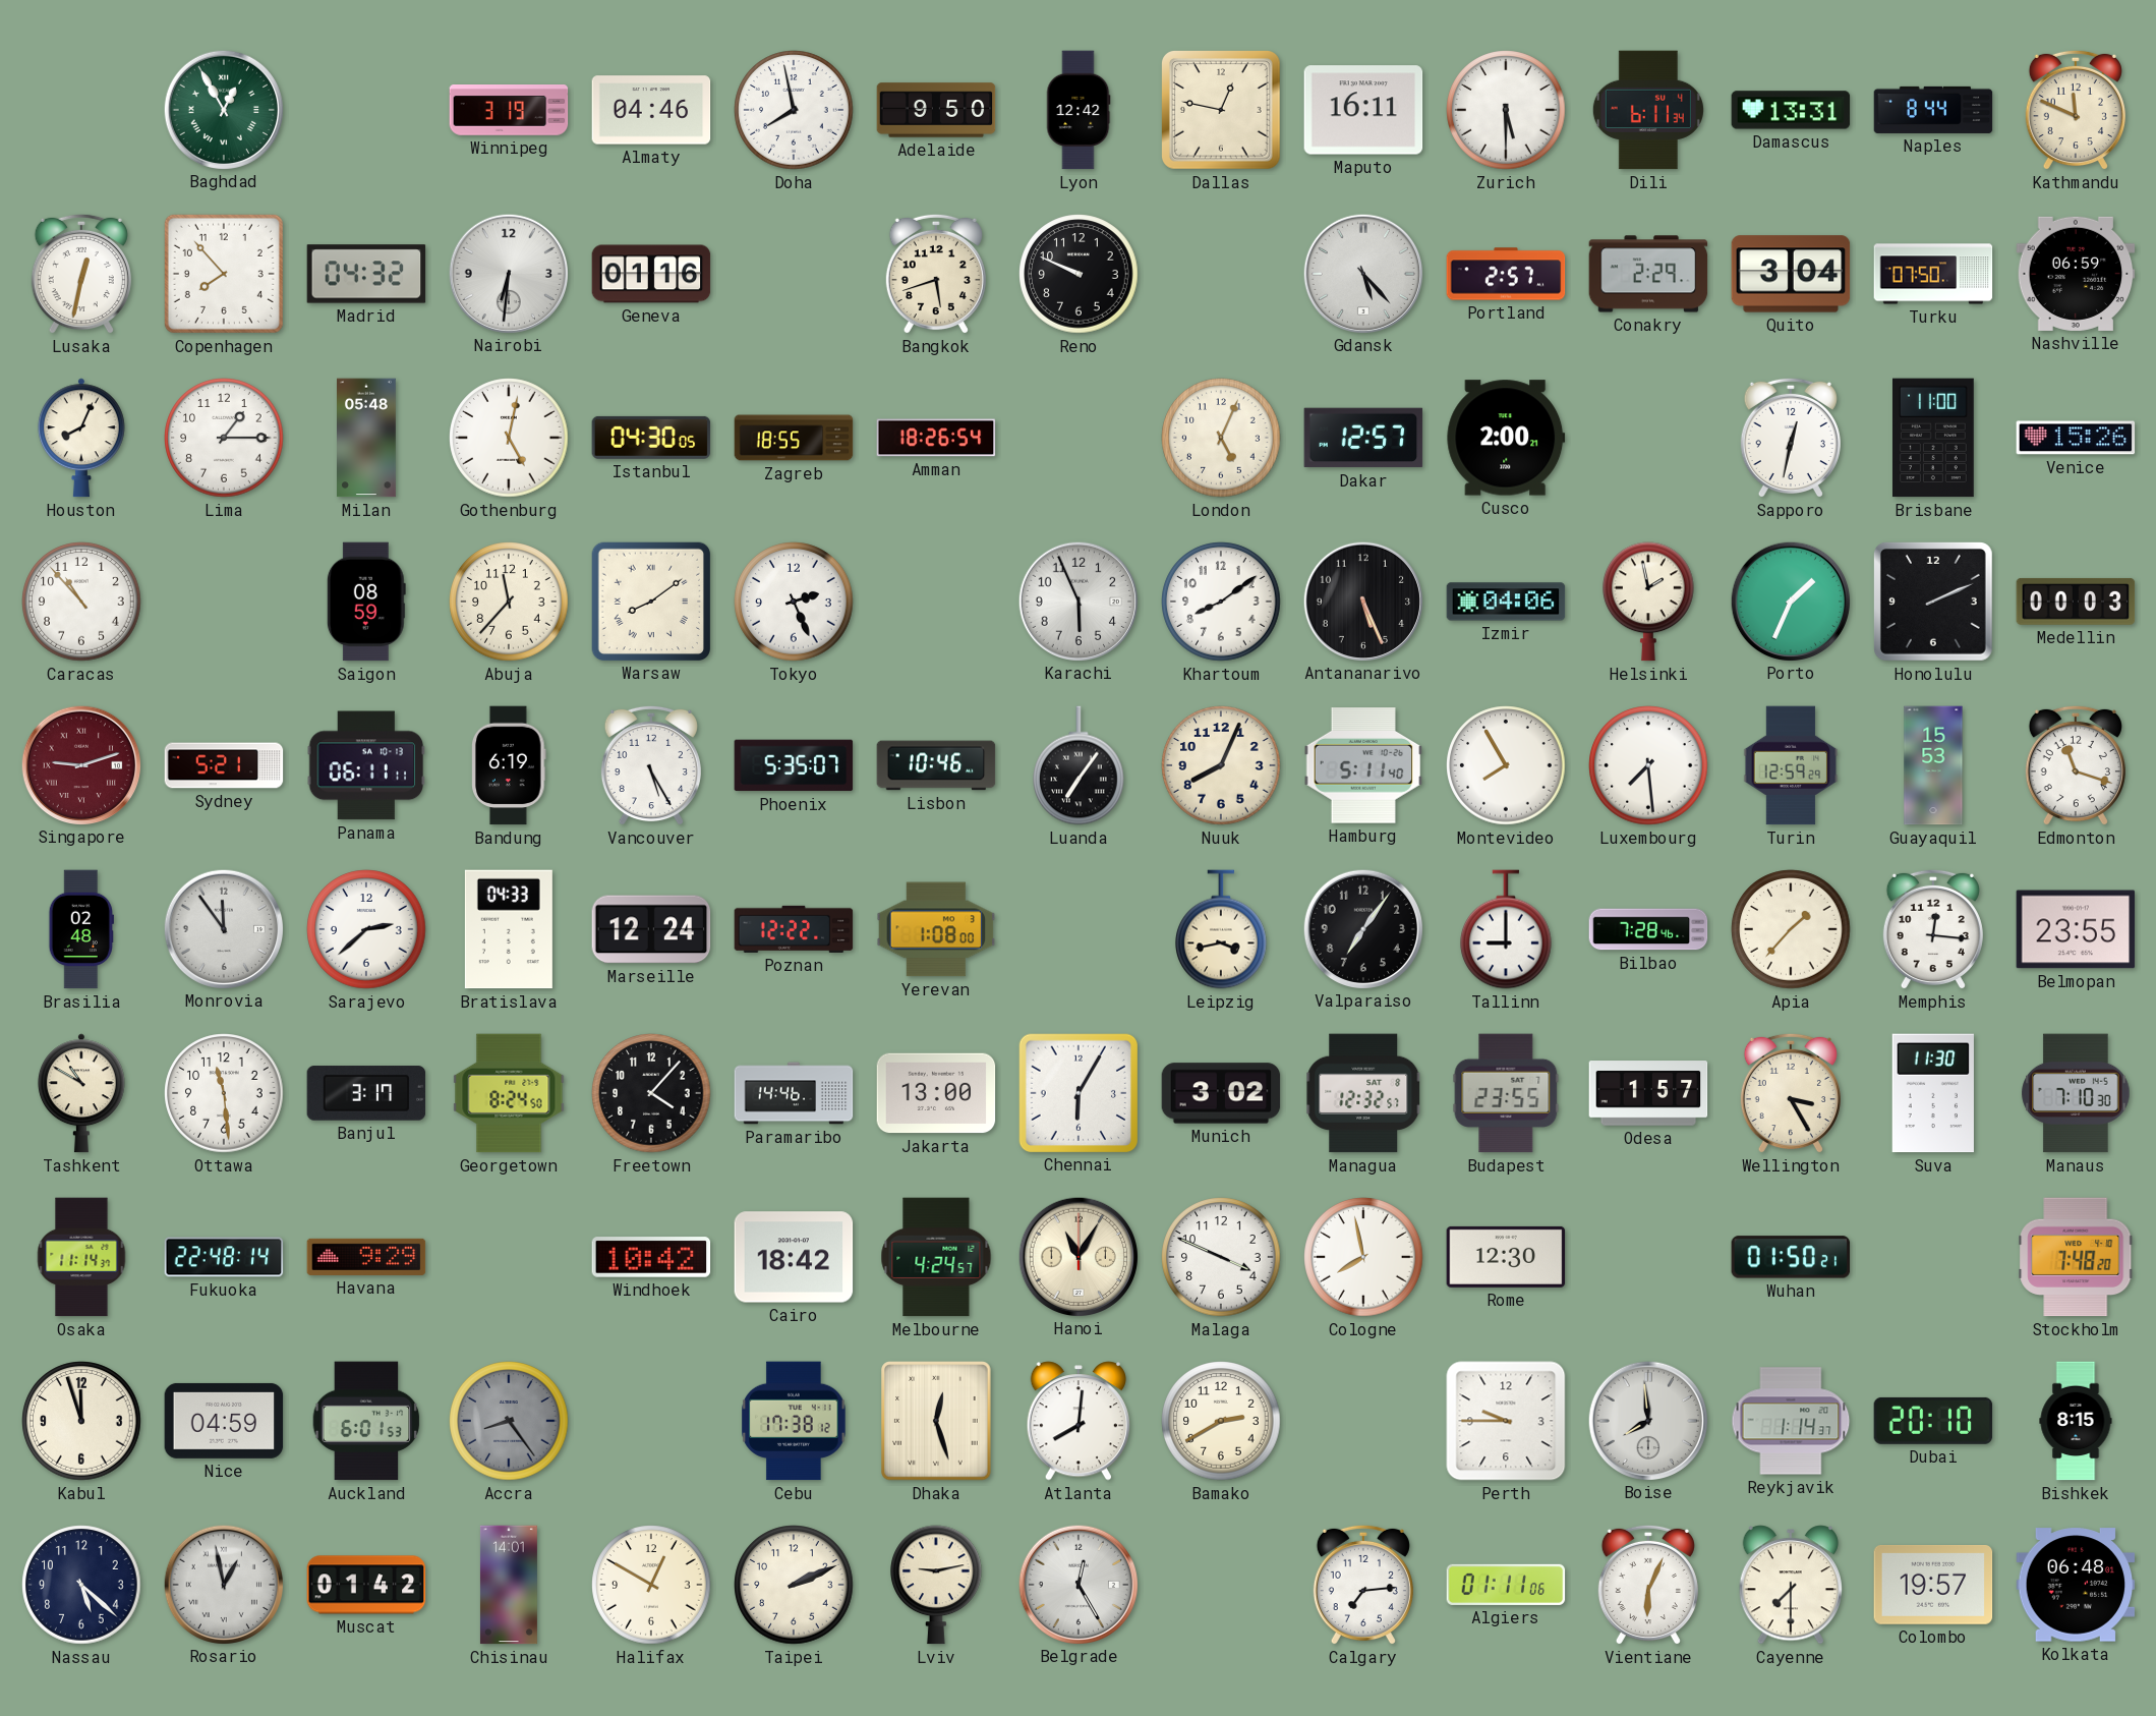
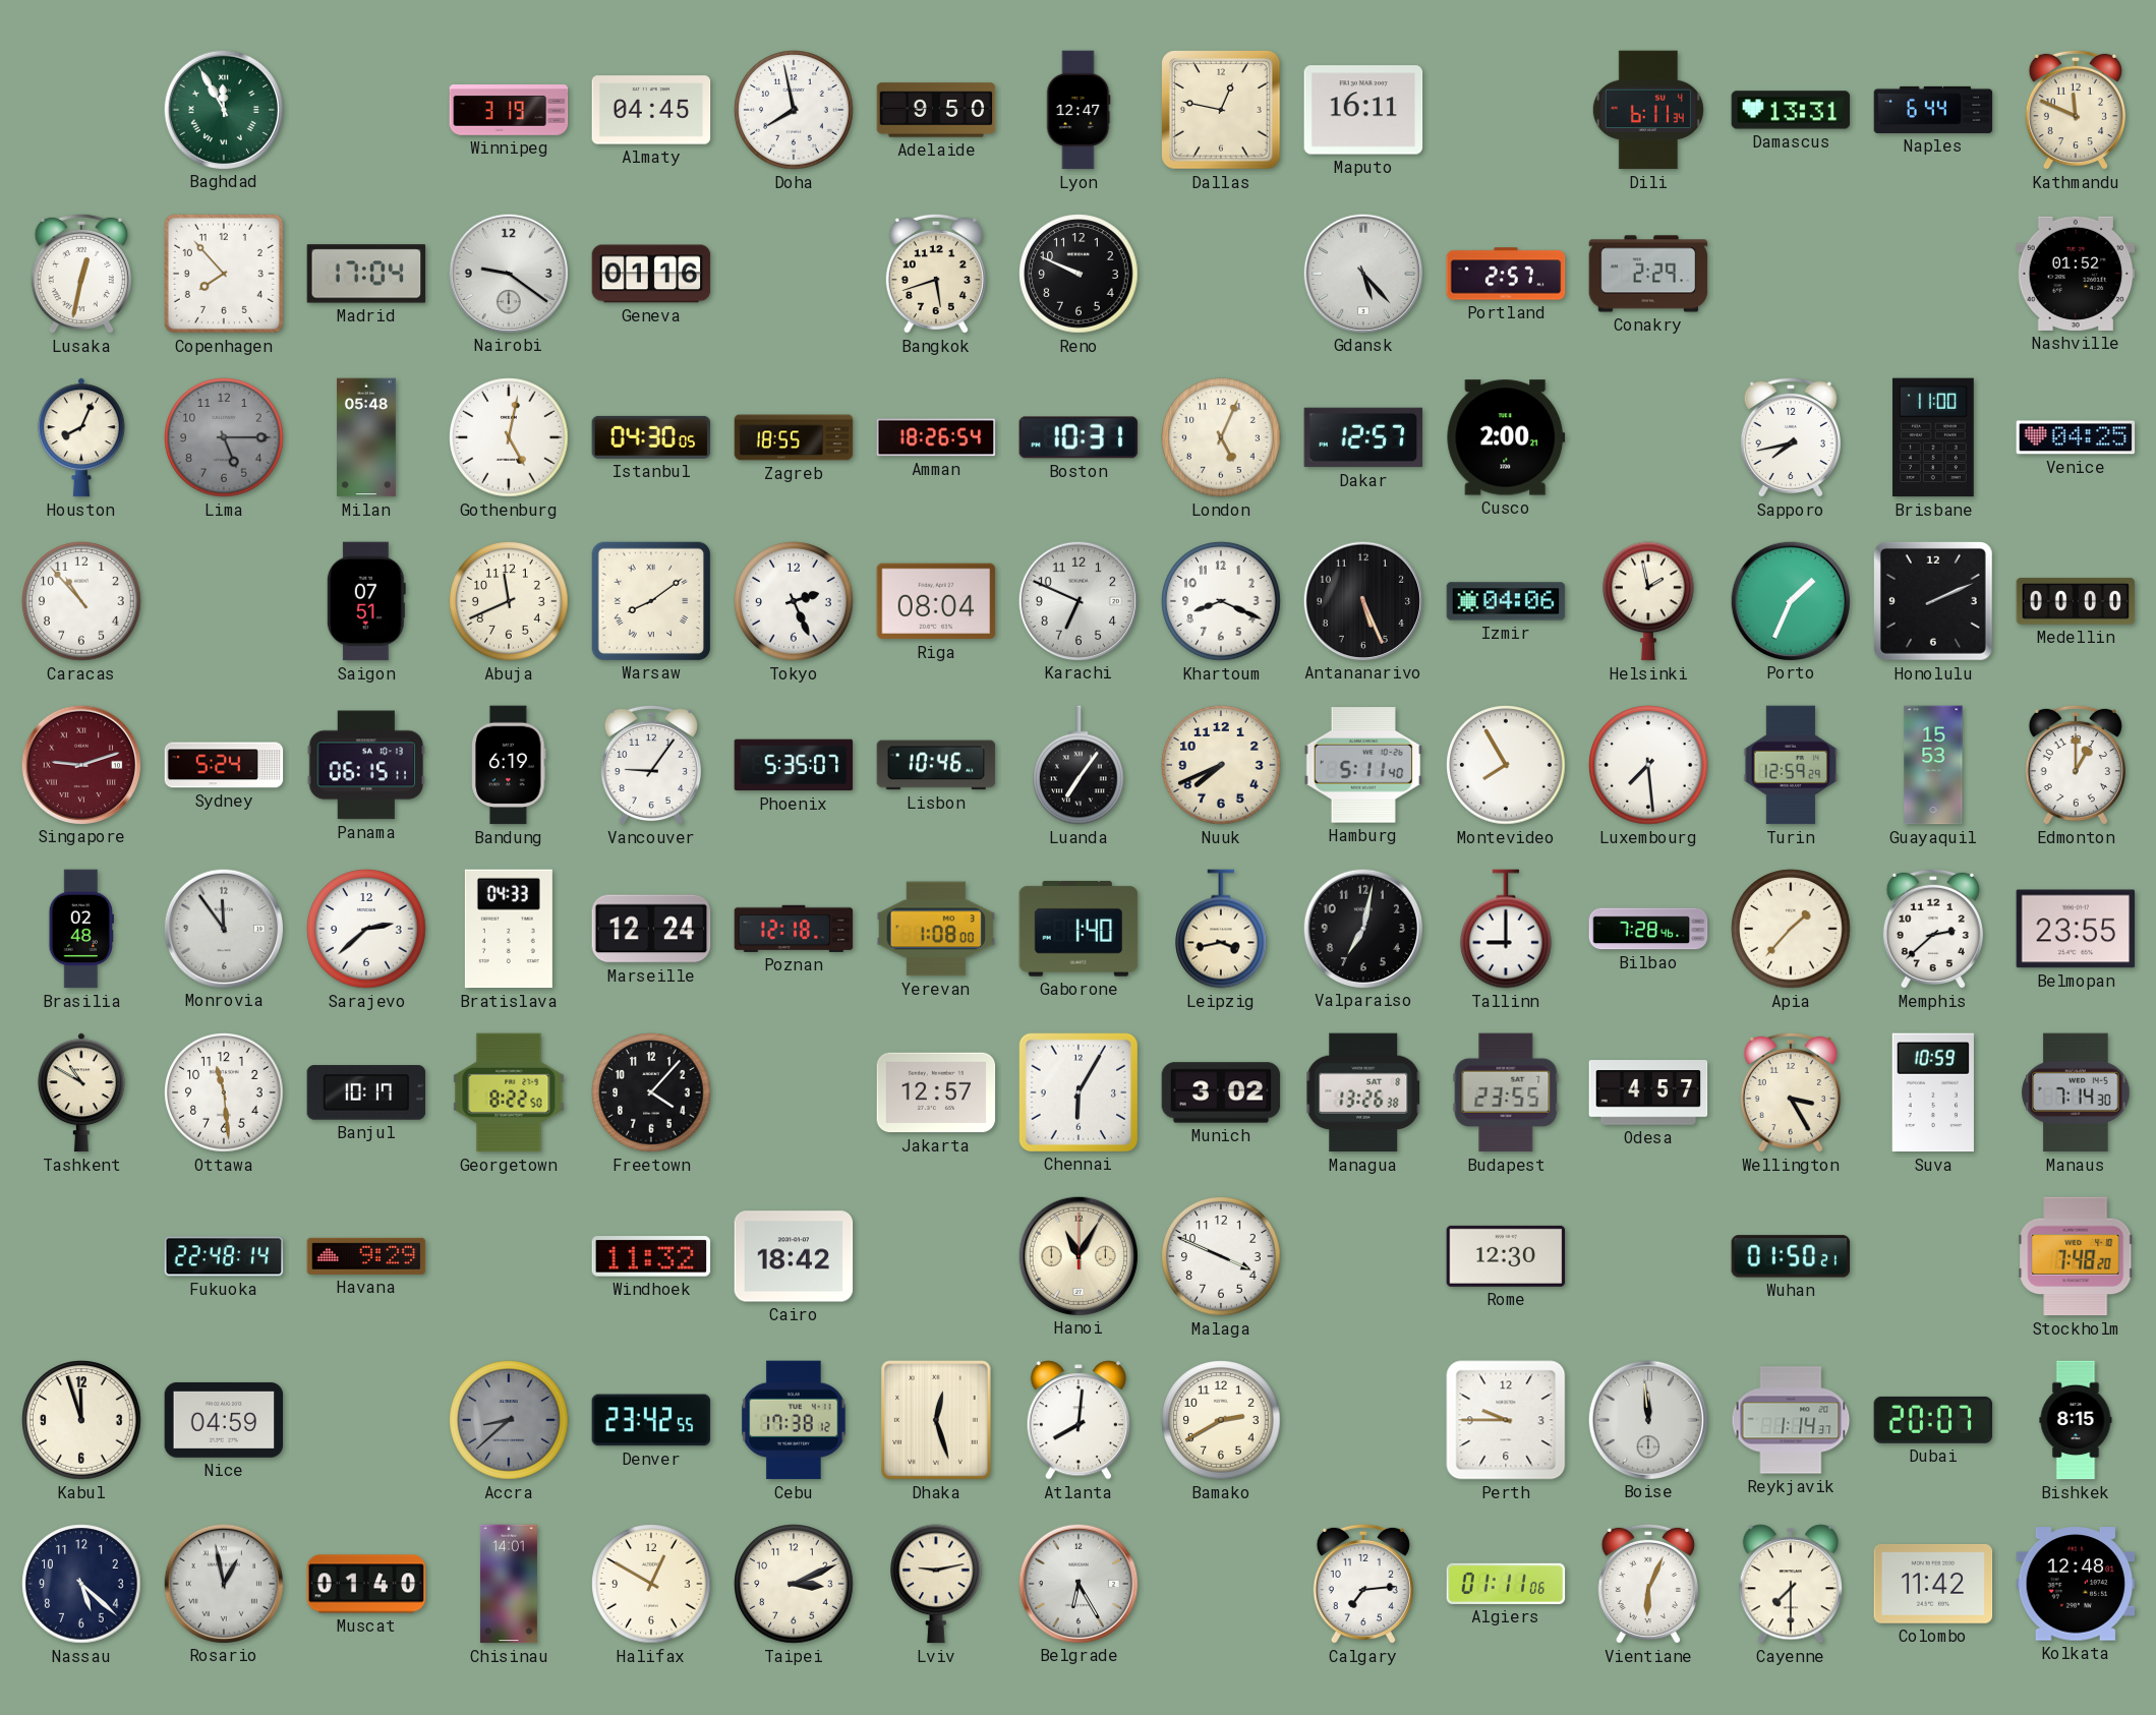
Baghdad: 12:55 -> 11:55
Almaty: 04:46 -> 04:45
Lyon: 12:42 -> 12:47
Zurich: 5:30 -> none
Naples: 8:44 -> 6:44
Madrid: 04:32 -> 17:04
Nairobi: 6:31 -> 9:21
Quito: 3:04 -> none
Turku: 07:50 -> none
Nashville: 06:59 -> 01:52
Lima: 1:15 -> 5:15
Lima dial: white -> grey
Boston: none -> 10:31
Sapporo: 12:32 -> 7:43
Venice: 15:26 -> 04:25
Saigon: 08:59 -> 07:51
Abuja: 11:37 -> 11:41
Riga: none -> 08:04
Karachi: 5:56 -> 6:49
Khartoum: 8:09 -> 8:19
Medellin: 00:03 -> 00:00
Sydney: 5:21 -> 5:24
Panama: 06:11 -> 06:15
Vancouver: 5:25 -> 9:06
Nuuk: 8:04 -> 7:41
Edmonton: 11:18 -> 1:00
Poznan: 12:22 -> 12:18
Gaborone: none -> 1:40
Valparaiso: 7:06 -> 7:02
Memphis: 12:16 -> 2:38
Banjul: 3:17 -> 10:17
Georgetown: 8:24 -> 8:22
Paramaribo: 14:46 -> none
Jakarta: 13:00 -> 12:57
Managua: 12:32 -> 13:26
Odesa: 1:57 -> 4:57
Suva: 11:30 -> 10:59
Manaus: 7:10 -> 7:14
Osaka: 11:14 -> none
Windhoek: 10:42 -> 11:32
Melbourne: 4:24 -> none
Cologne: 7:58 -> none
Auckland: 6:01 -> none
Accra: 8:24 -> 8:38
Denver: none -> 23:42
Boise: 7:59 -> 11:59
Dubai: 20:10 -> 20:07
Muscat: 01:42 -> 01:40
Taipei: 2:11 -> 3:11
Belgrade: 12:25 -> 6:25
Colombo: 19:57 -> 11:42
Kolkata: 06:48 -> 12:48
